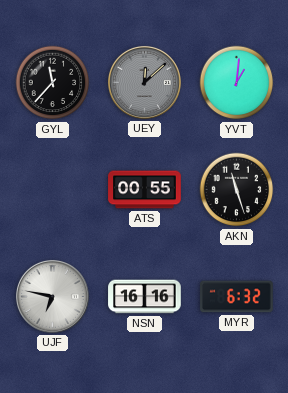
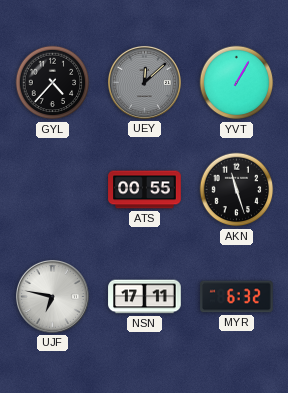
GYL: 11:37 -> 4:37
YVT: 1:01 -> 1:05
NSN: 16:16 -> 17:11
